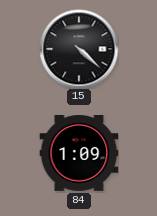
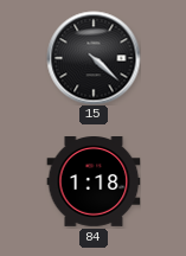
84: 1:09 -> 1:18
